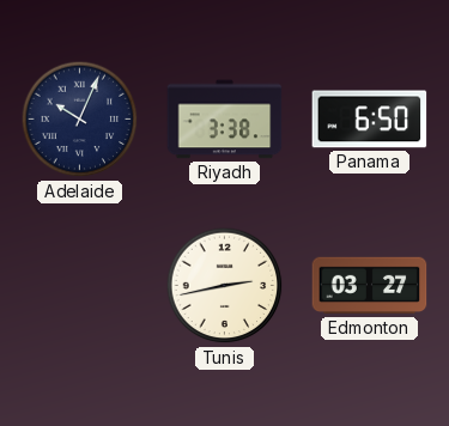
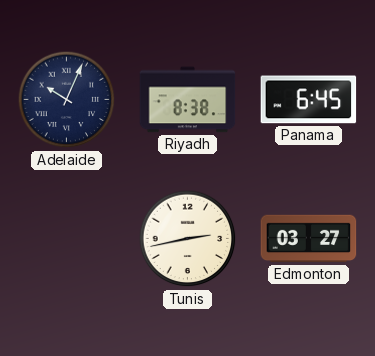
Riyadh: 3:38 -> 8:38
Panama: 6:50 -> 6:45
